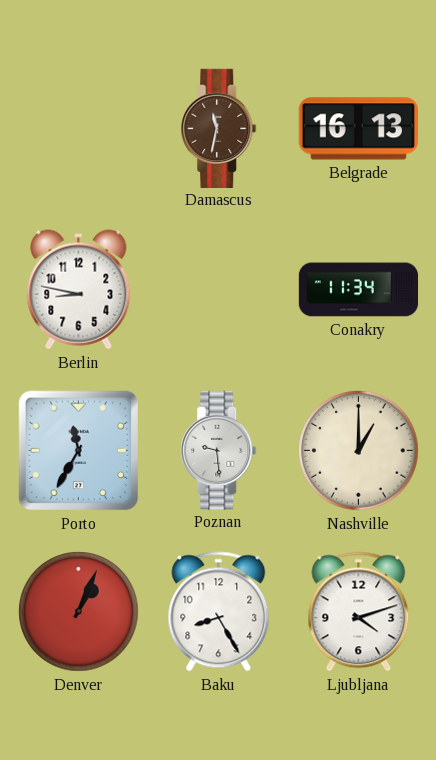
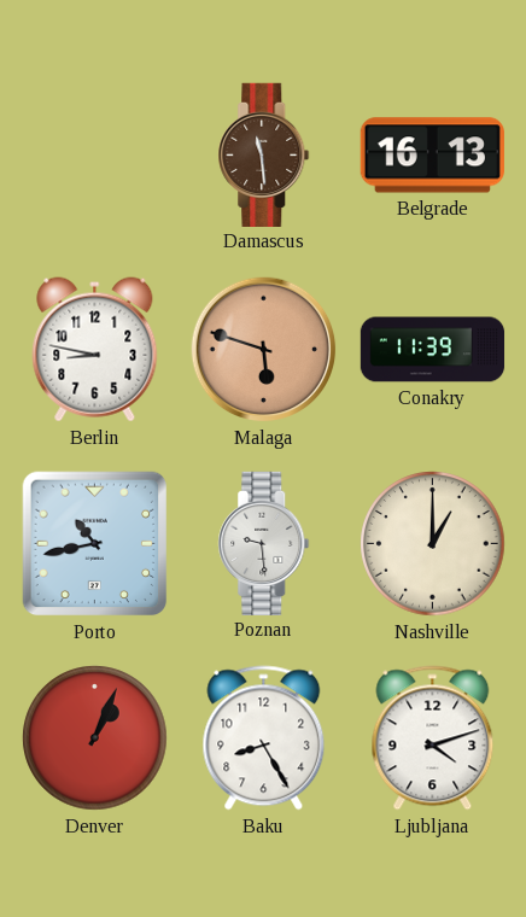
Damascus: 11:32 -> 11:29
Malaga: none -> 5:48
Conakry: 11:34 -> 11:39
Porto: 11:35 -> 10:43
